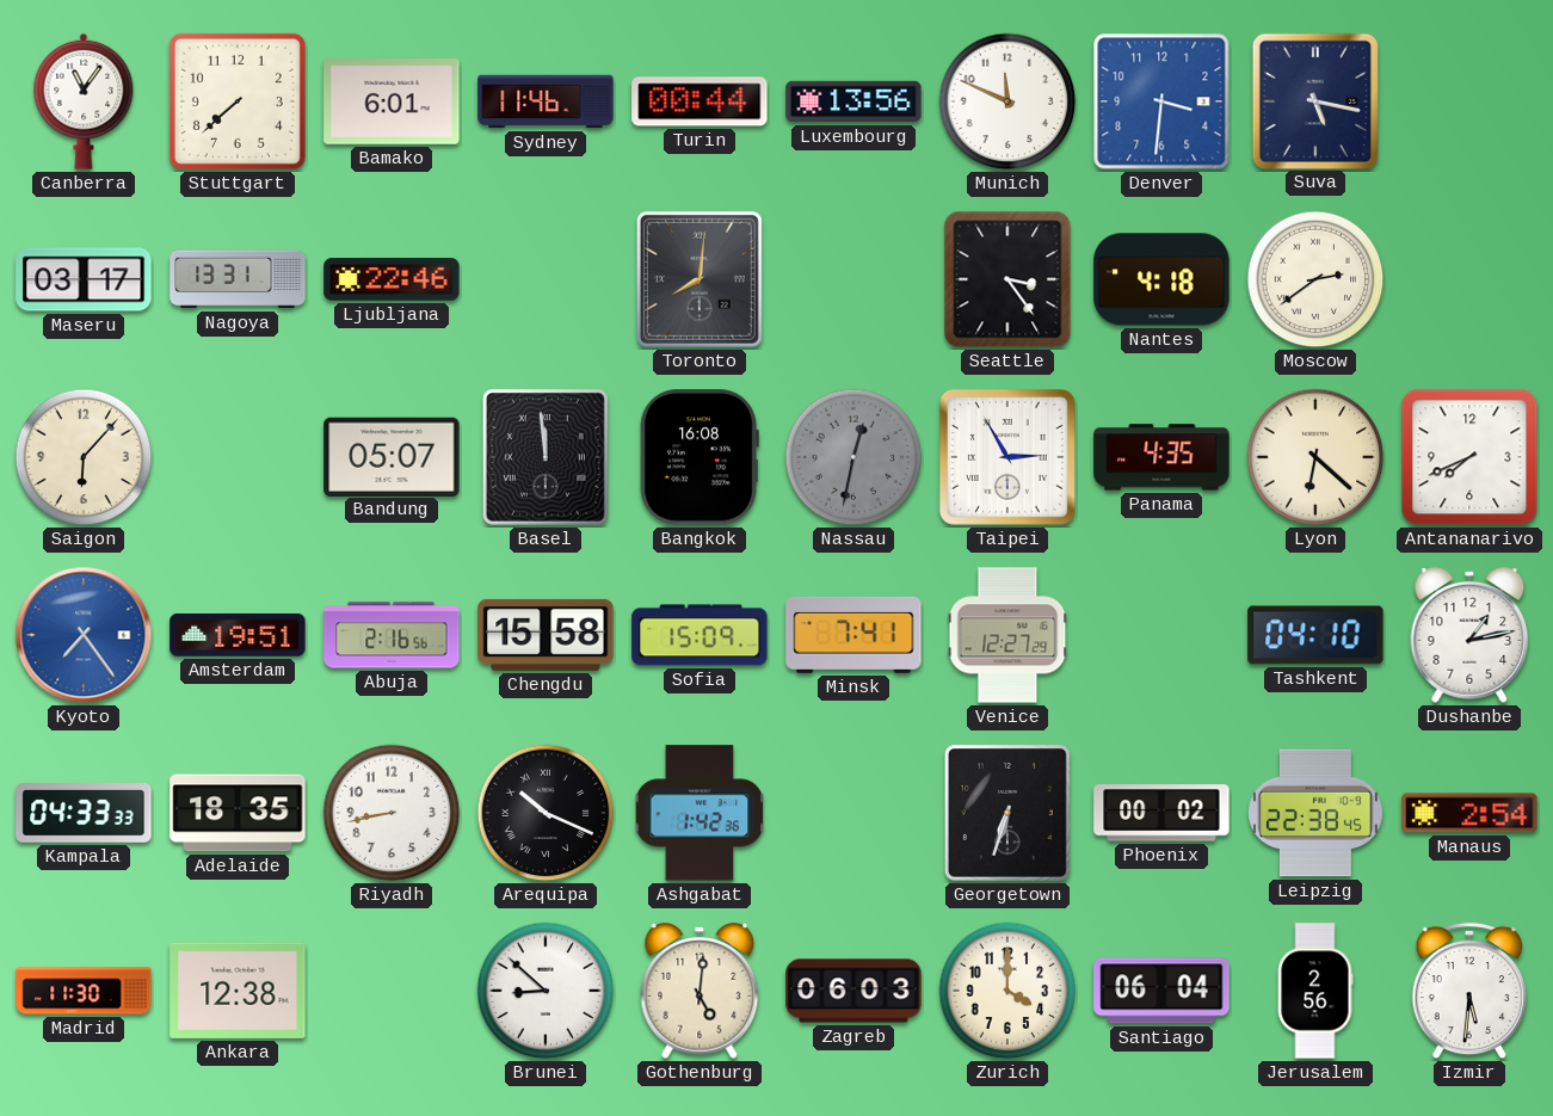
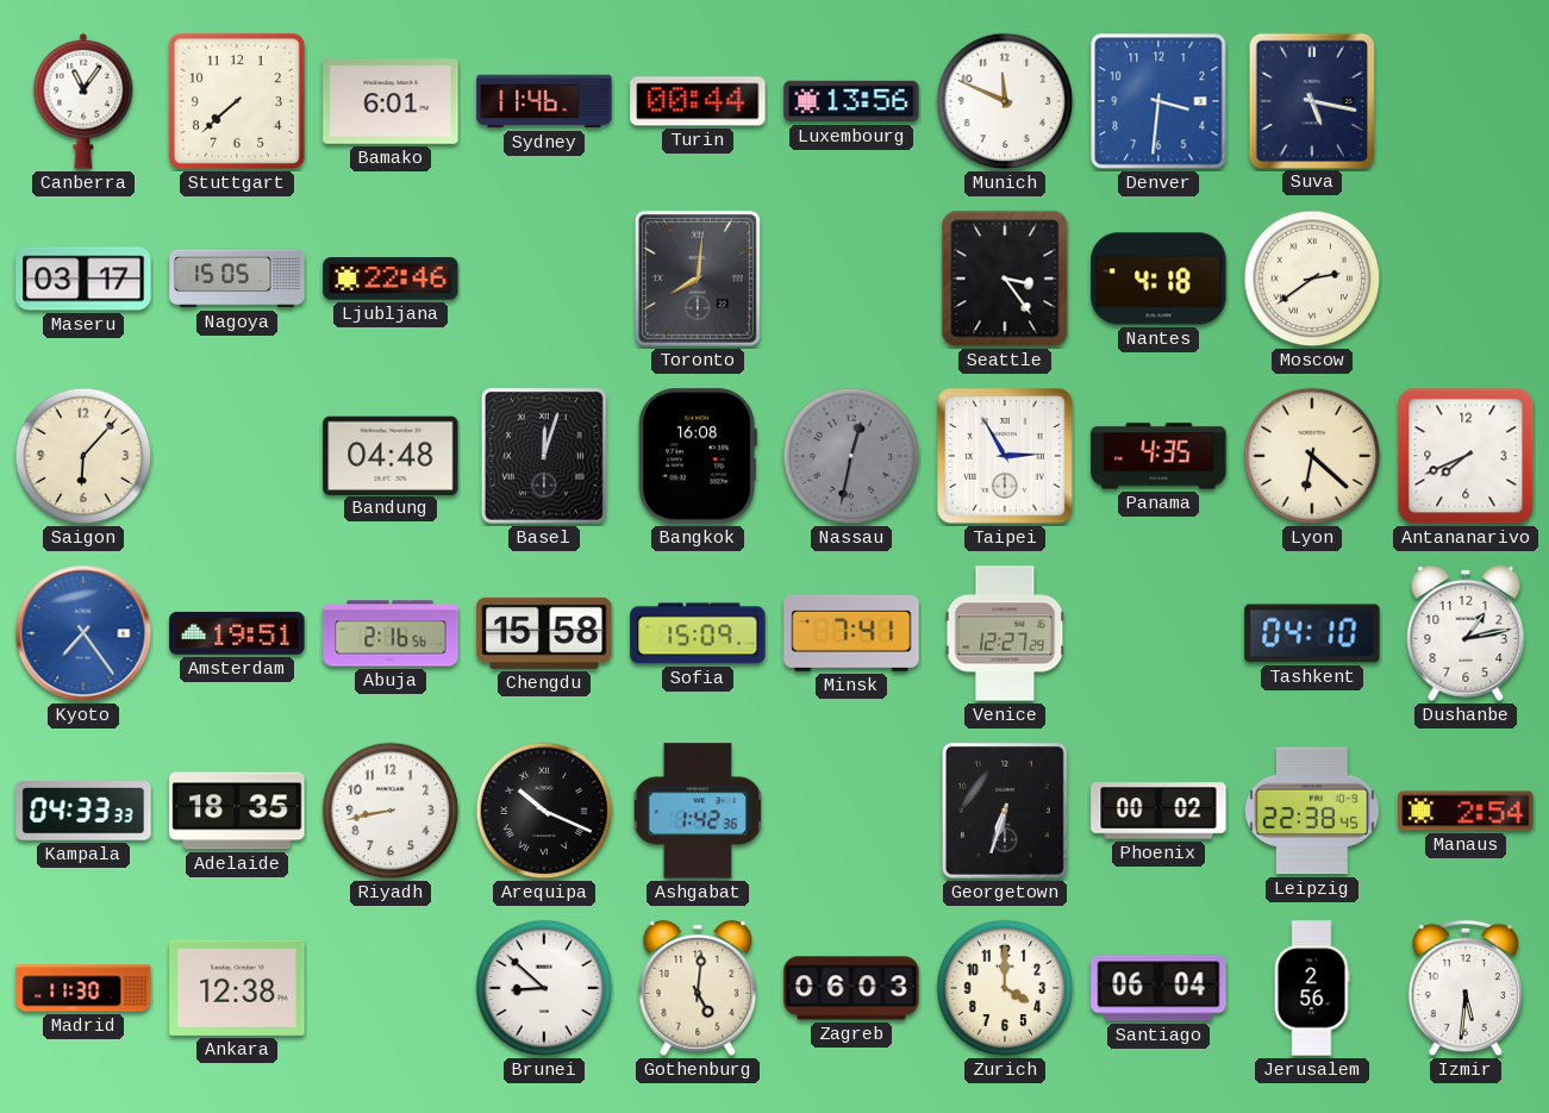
Nagoya: 13:31 -> 15:05
Bandung: 05:07 -> 04:48
Basel: 11:59 -> 12:03
